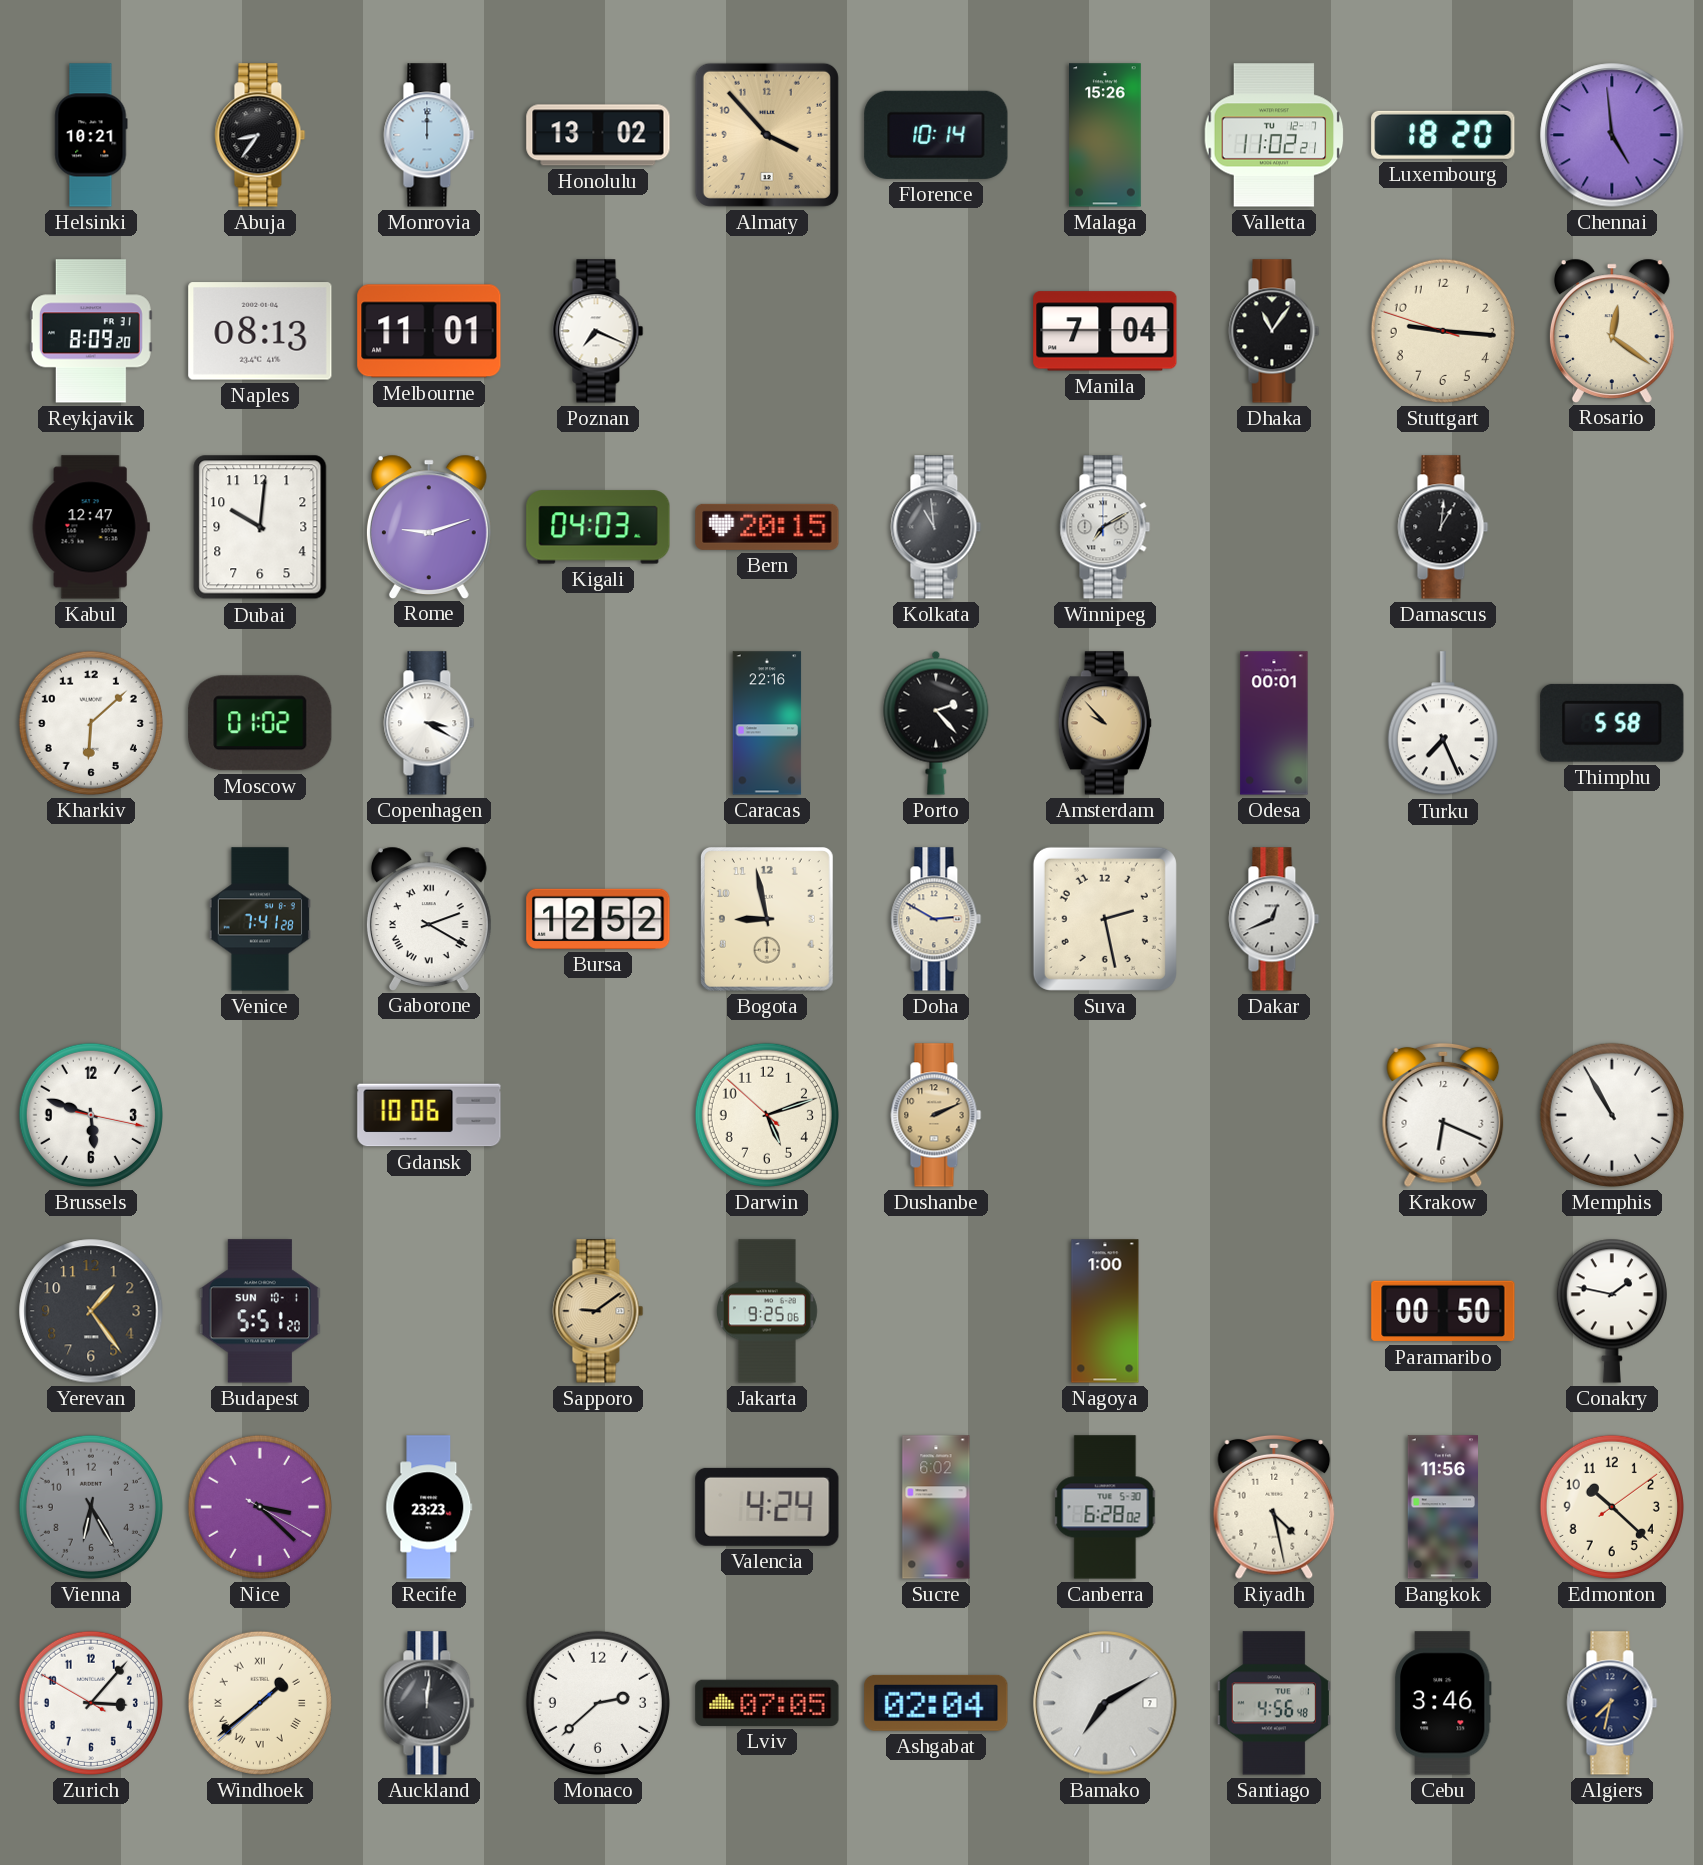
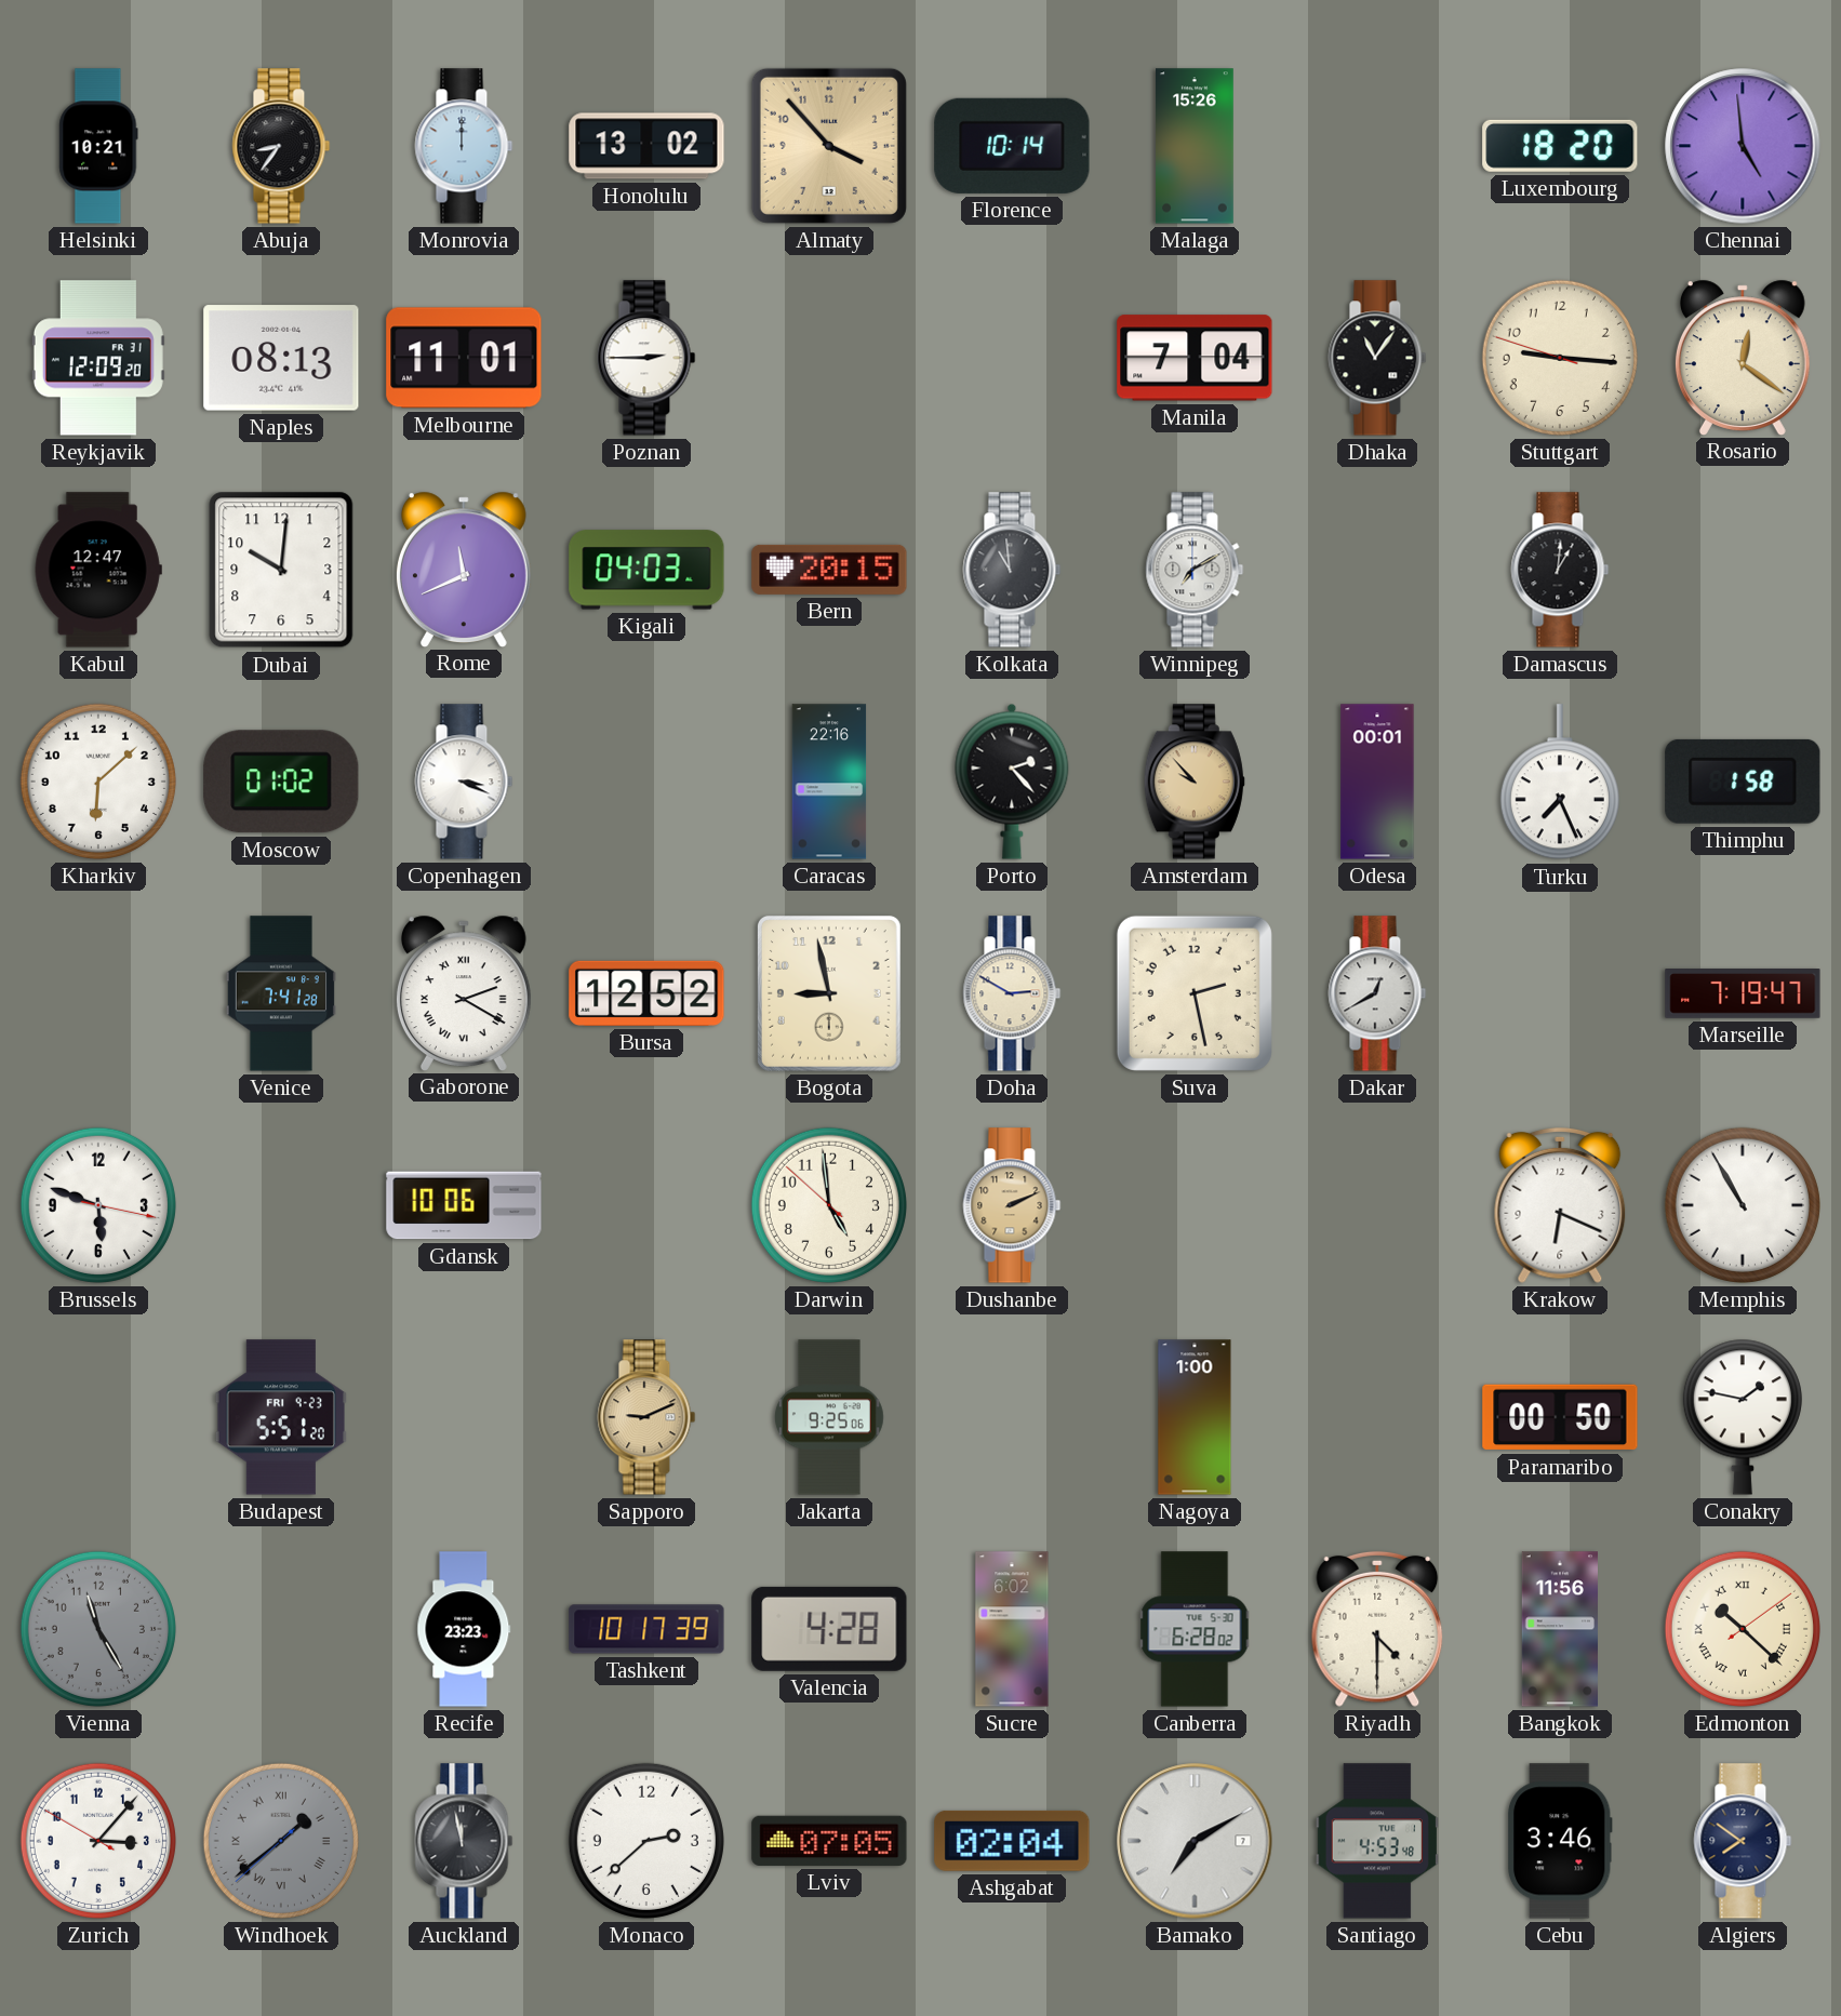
Valletta: 11:02 -> none
Reykjavik: 8:09 -> 12:09
Poznan: 7:19 -> 2:45
Rome: 9:12 -> 11:41
Copenhagen: 3:20 -> 3:19
Thimphu: 5:58 -> 1:58
Dakar: 12:41 -> 12:40
Marseille: none -> 7:19
Darwin: 5:11 -> 4:58
Yerevan: 1:24 -> none
Budapest date: SUN 10-1 -> FRI 9-23
Sapporo: 9:09 -> 9:11
Vienna: 6:25 -> 11:25
Nice: 3:22 -> none
Tashkent: none -> 10:17
Valencia: 4:24 -> 4:28
Riyadh: 4:28 -> 4:30
Edmonton numerals: Arabic -> Roman
Windhoek dial: cream -> grey
Auckland: 12:01 -> 11:58
Santiago: 4:56 -> 4:53
Algiers: 7:32 -> 7:51
